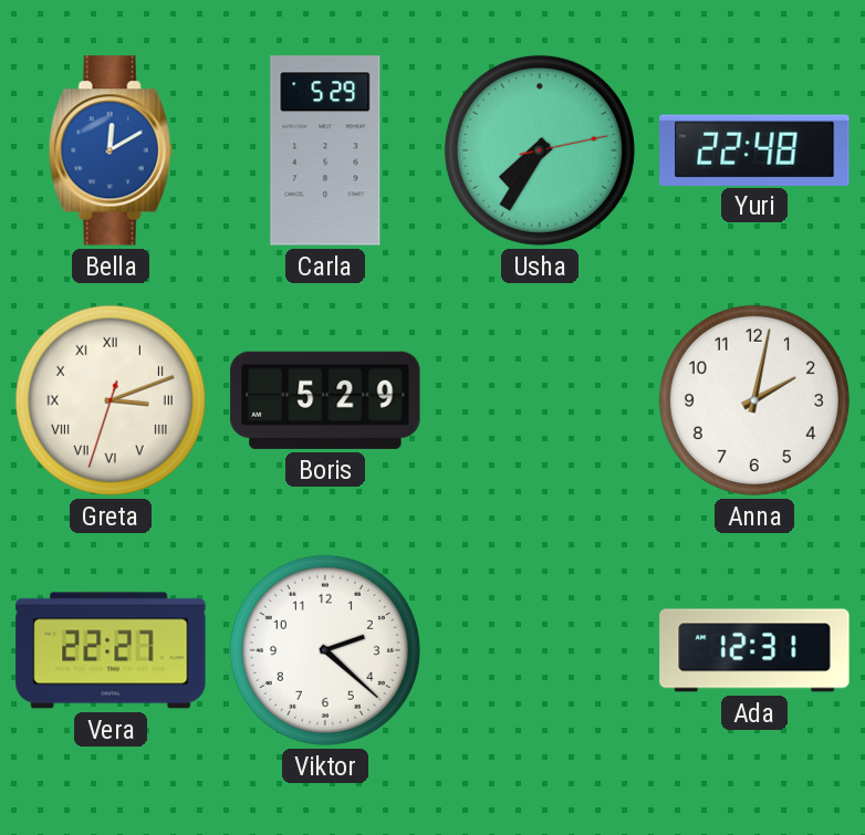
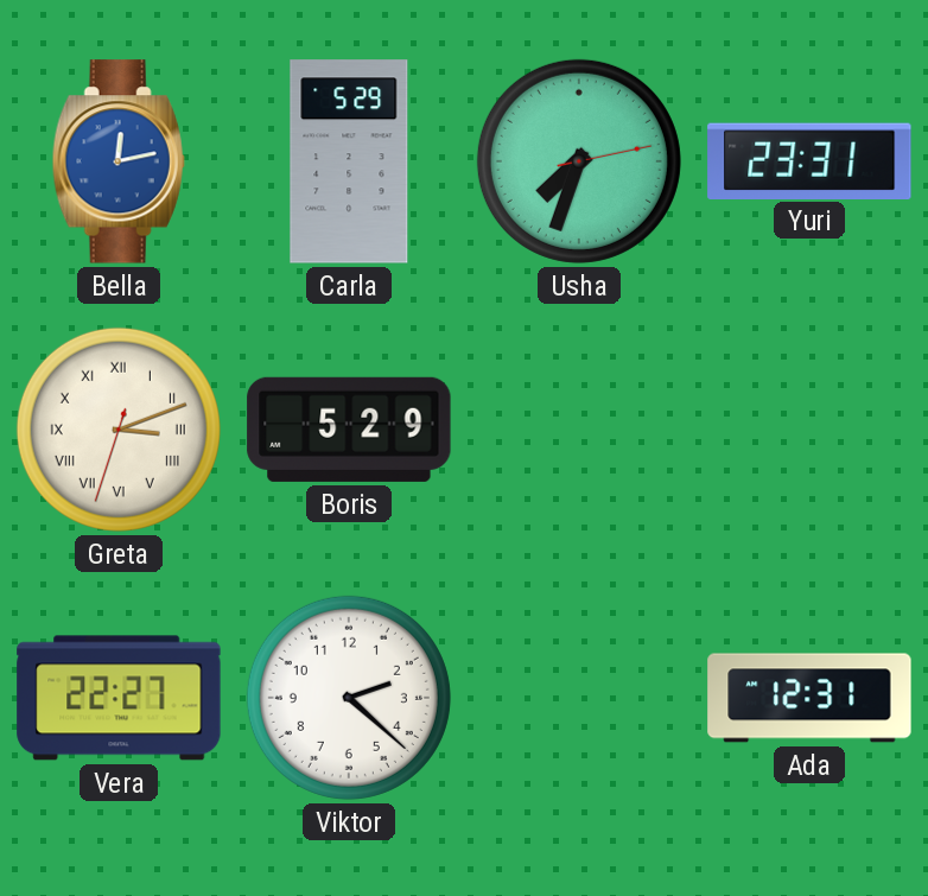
Bella: 12:10 -> 12:13
Usha: 7:35 -> 7:33
Yuri: 22:48 -> 23:31
Anna: 2:02 -> none
